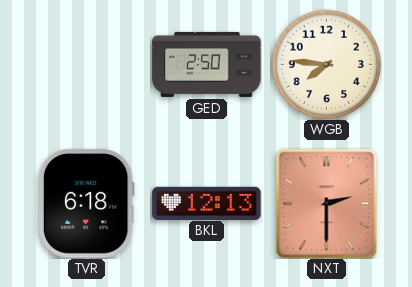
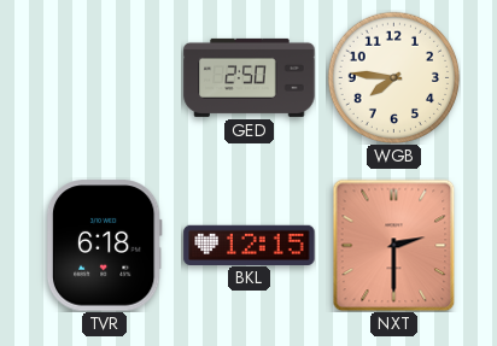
BKL: 12:13 -> 12:15
